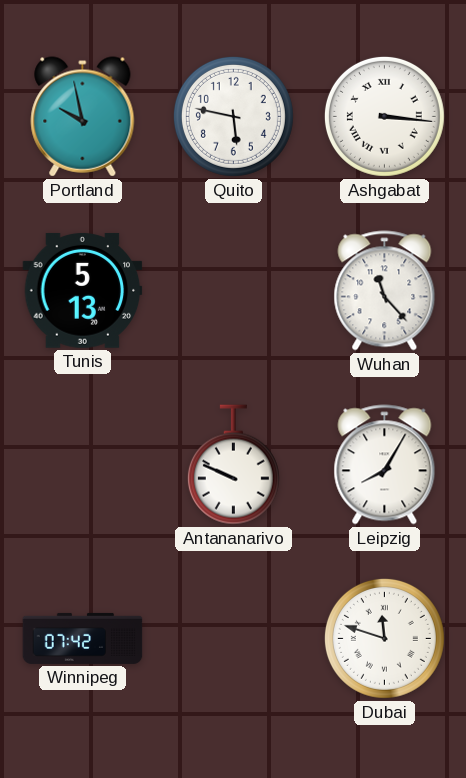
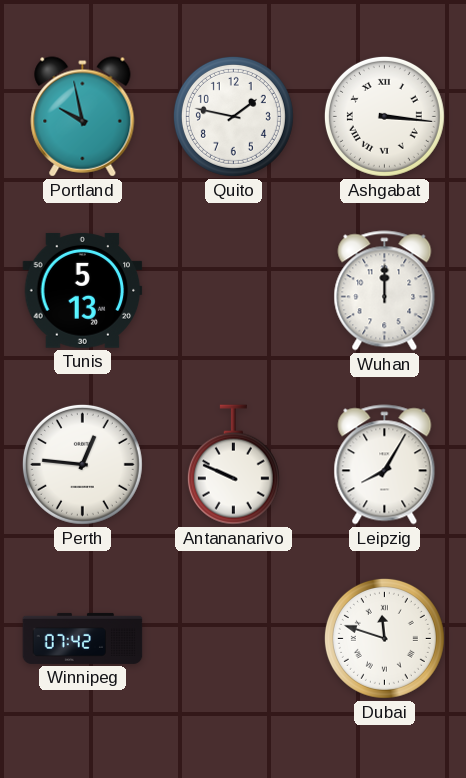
Quito: 5:47 -> 1:47
Wuhan: 11:23 -> 12:00
Perth: none -> 12:46
